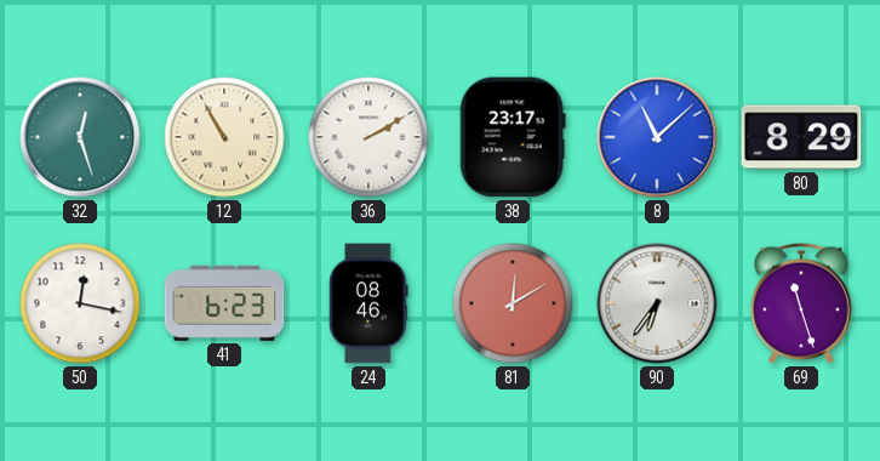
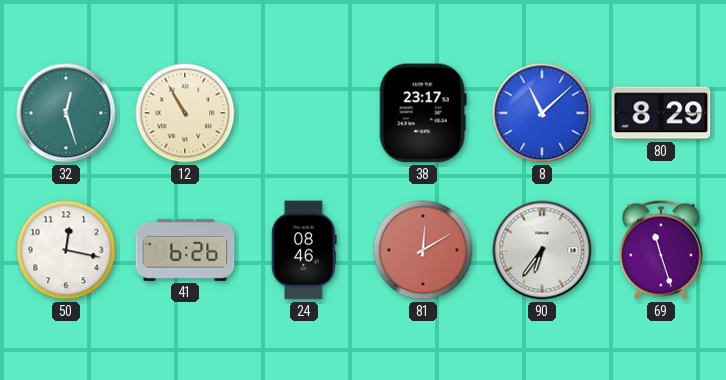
36: 2:10 -> none
41: 6:23 -> 6:26
